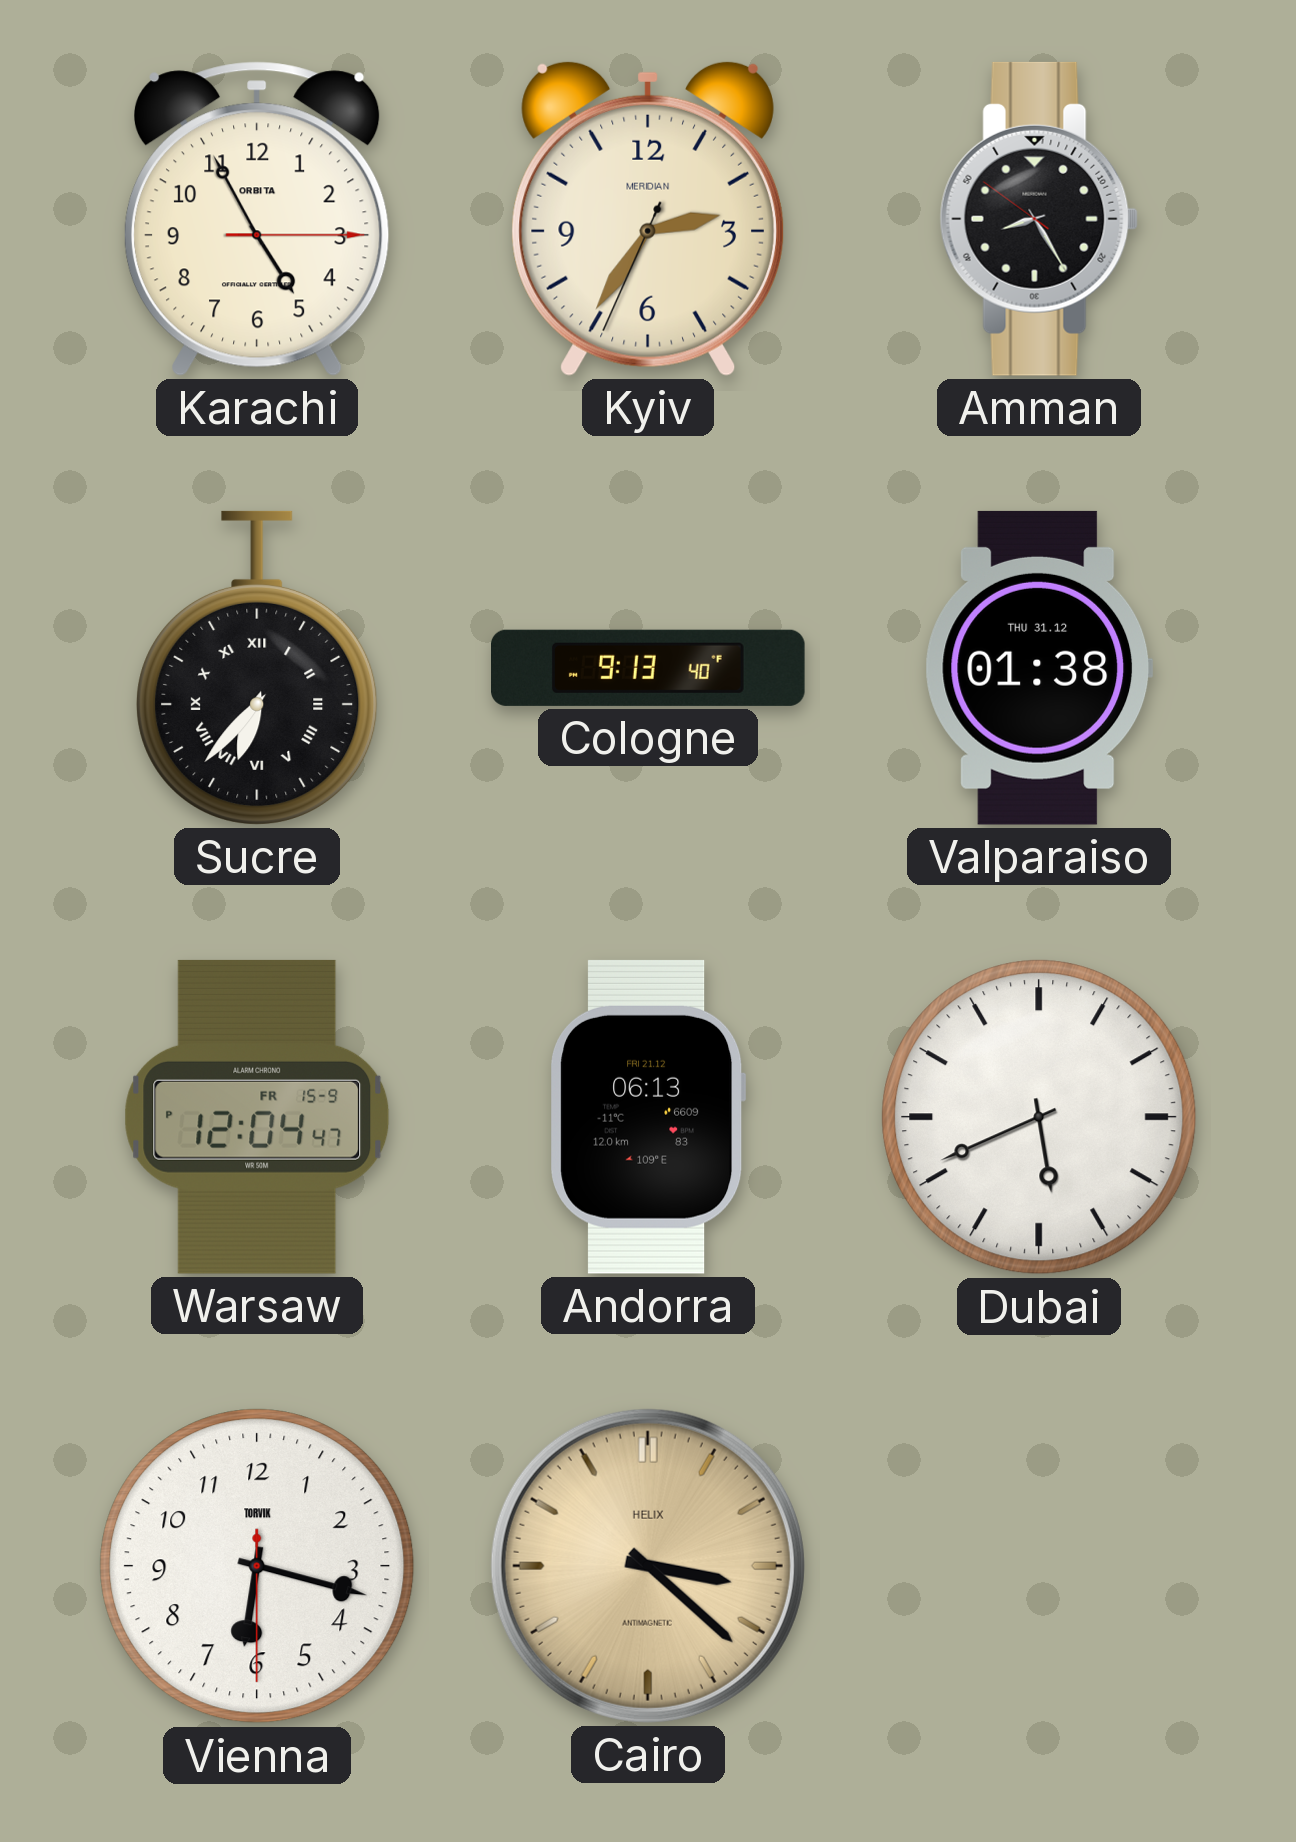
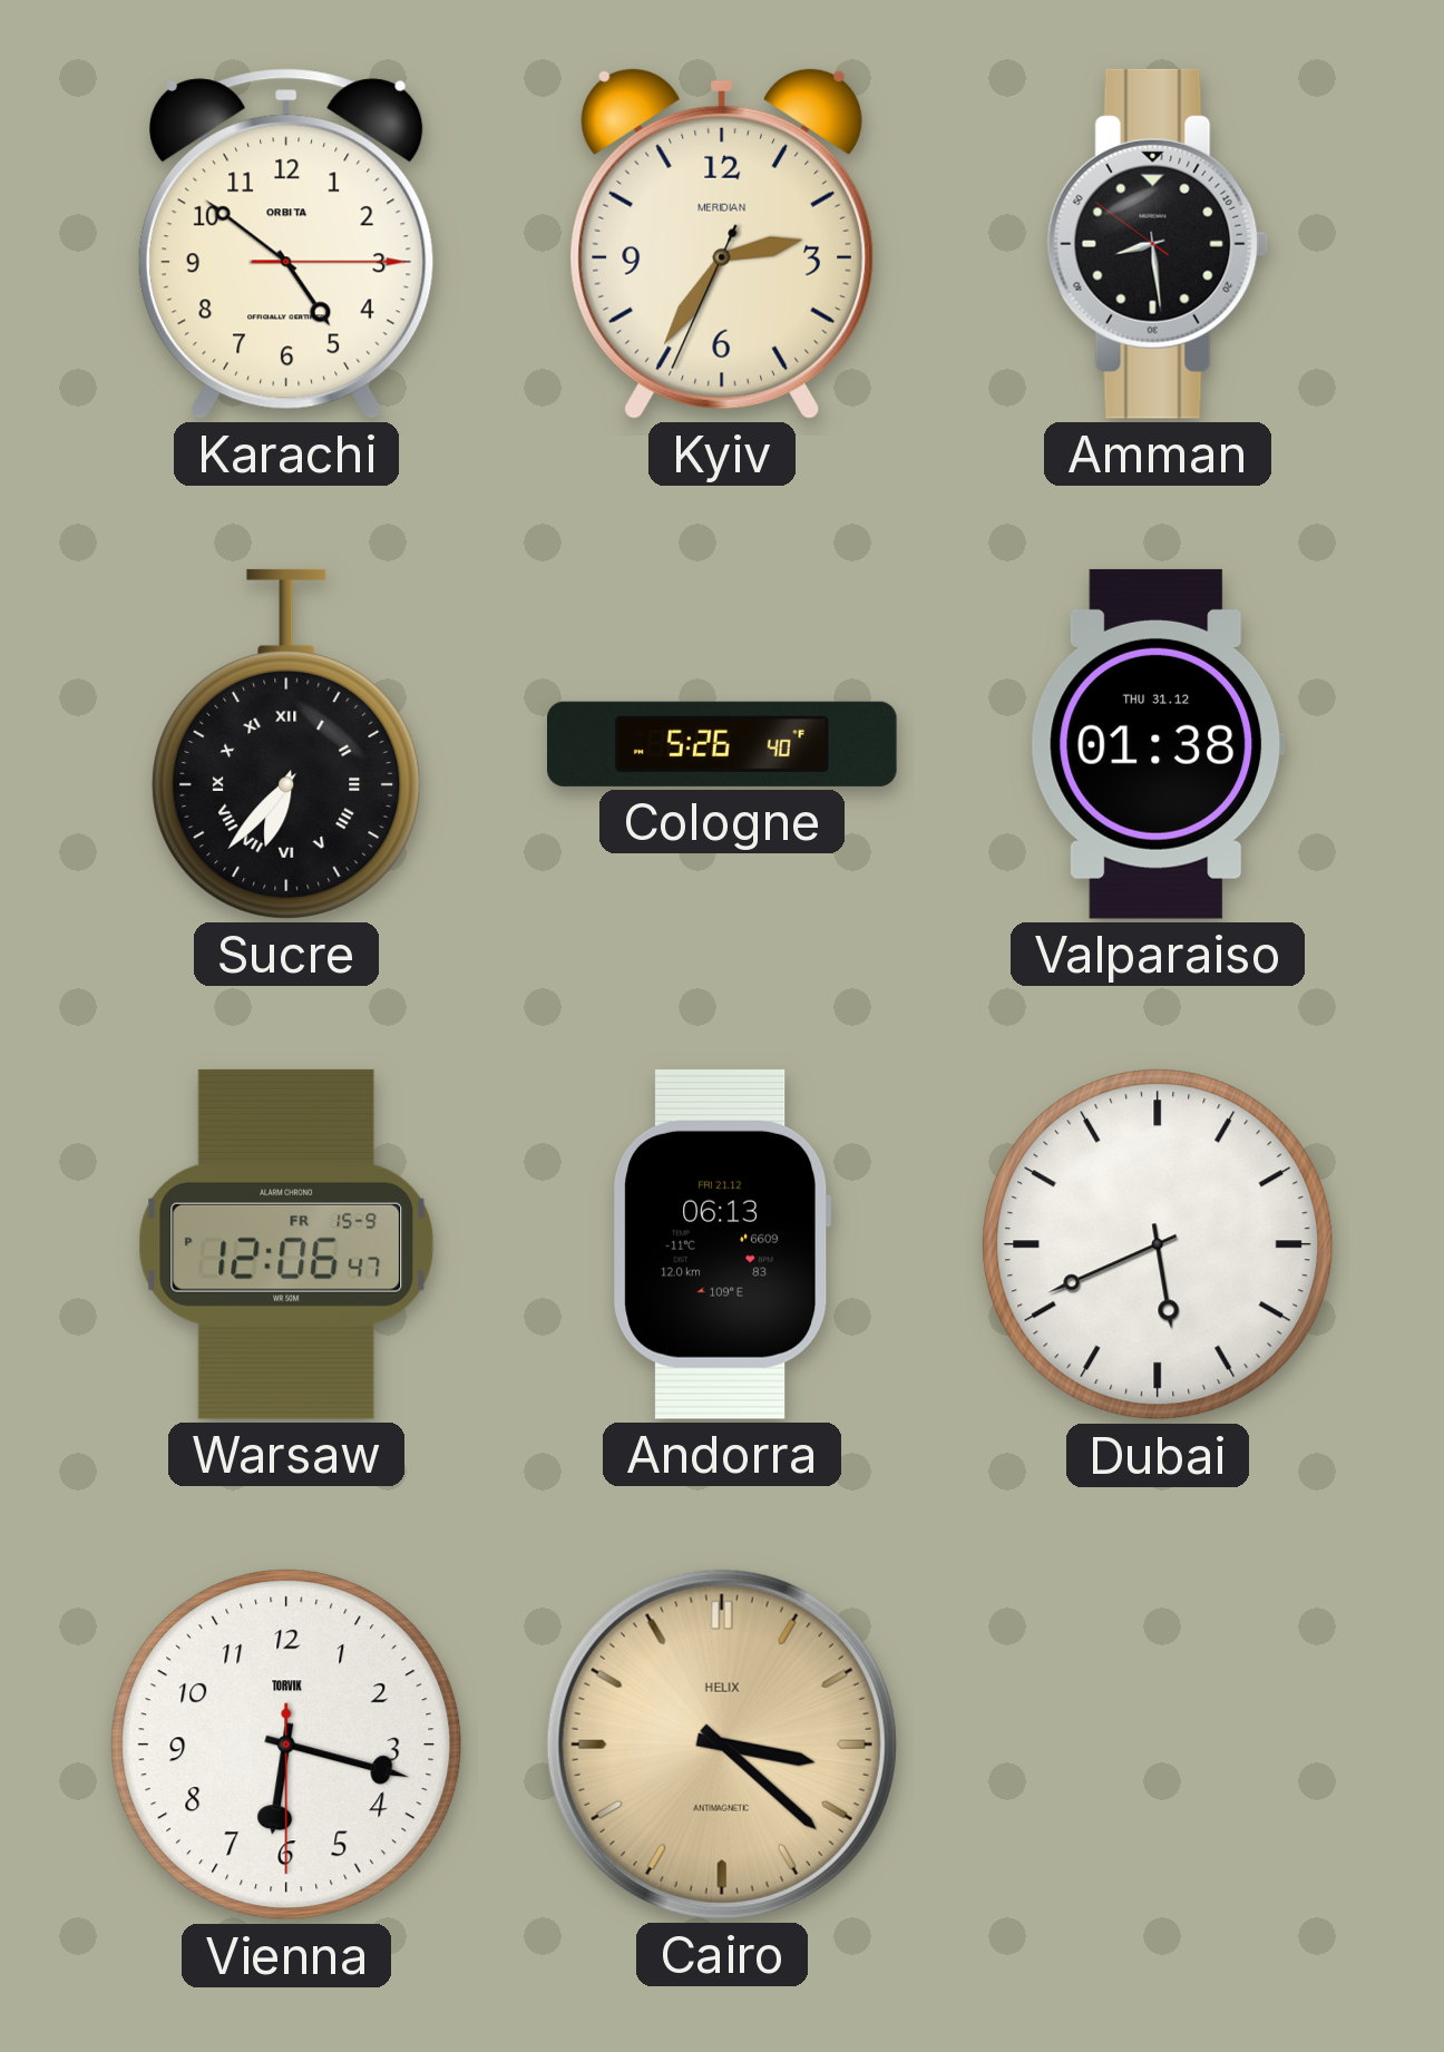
Karachi: 4:55 -> 4:51
Amman: 8:24 -> 8:28
Cologne: 9:13 -> 5:26
Warsaw: 12:04 -> 12:06
